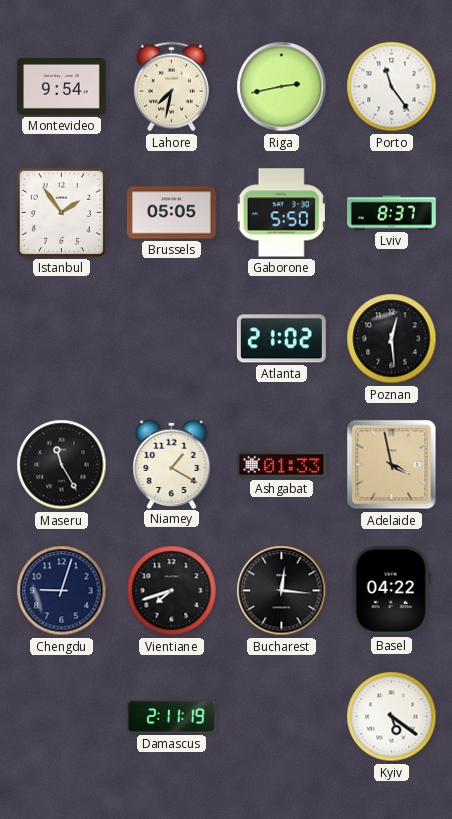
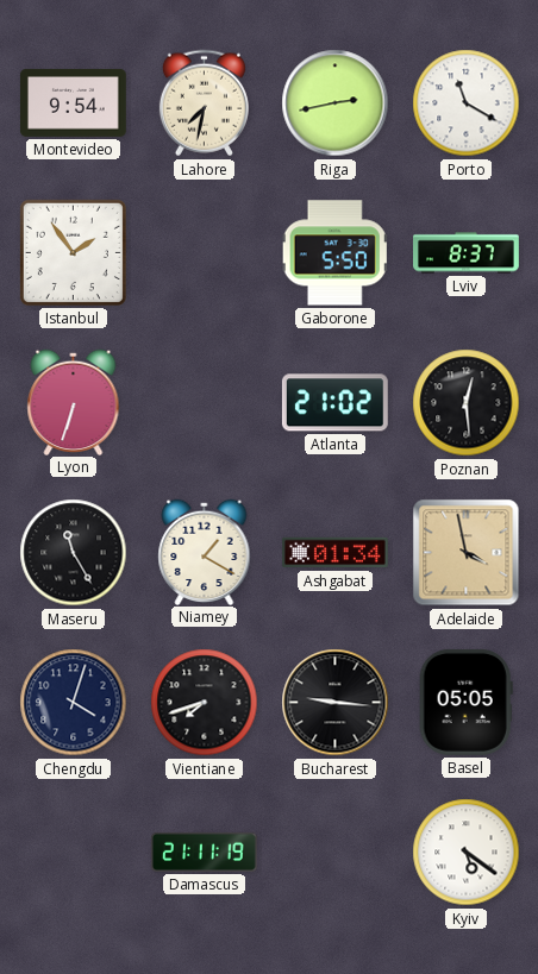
Porto: 11:24 -> 11:20
Brussels: 05:05 -> none
Lyon: none -> 6:33
Ashgabat: 01:33 -> 01:34
Chengdu: 9:03 -> 4:03
Bucharest: 12:16 -> 9:16
Basel: 04:22 -> 05:05
Damascus: 2:11 -> 21:11
